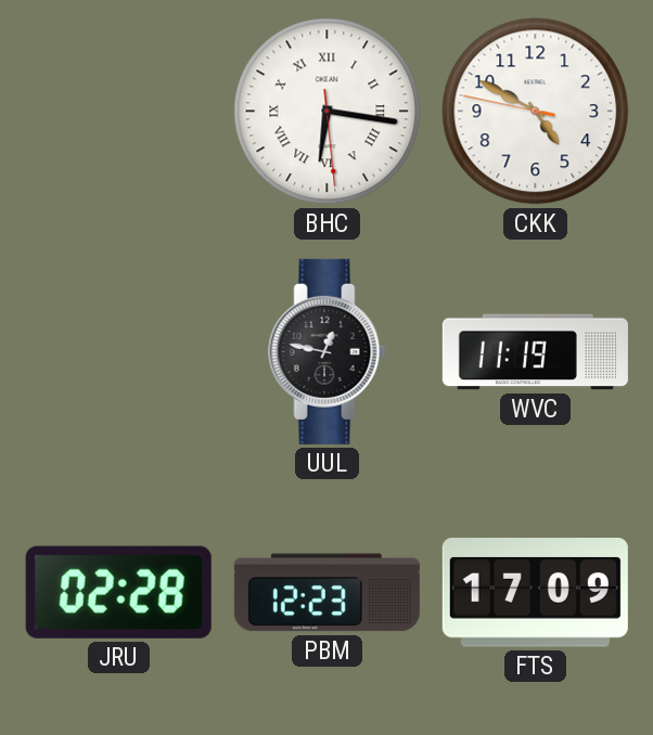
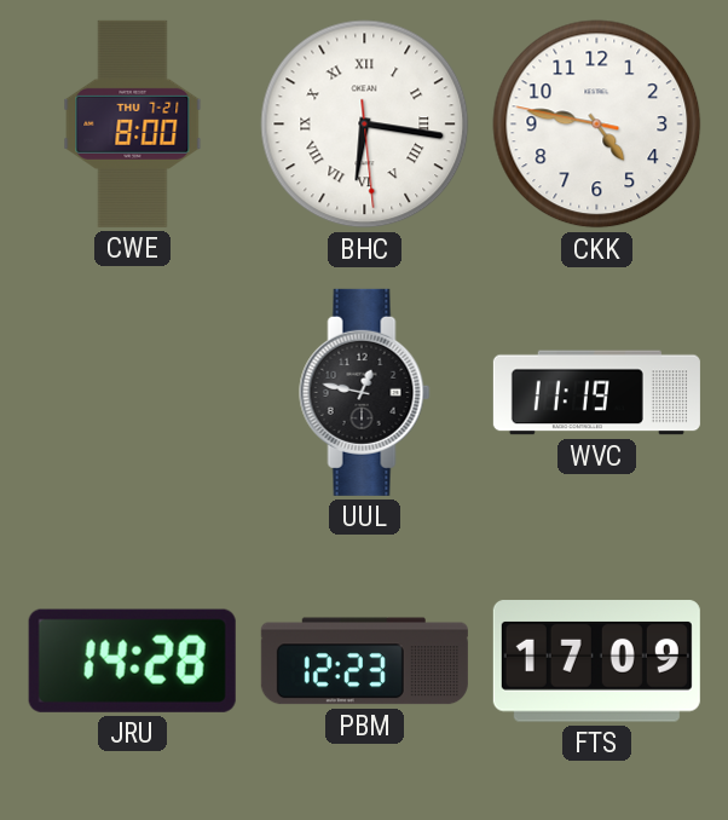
CWE: none -> 8:00
CKK: 4:49 -> 4:46
JRU: 02:28 -> 14:28
